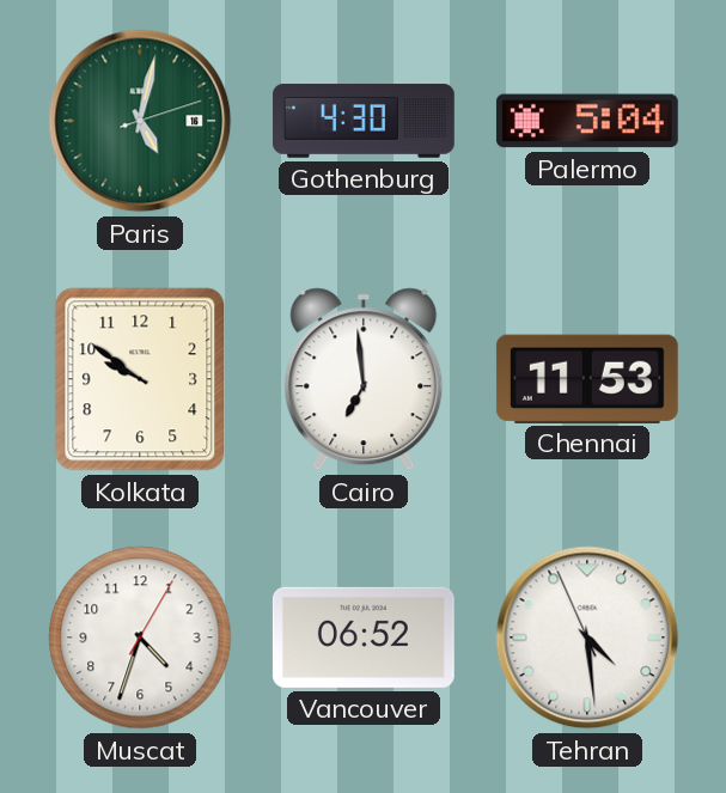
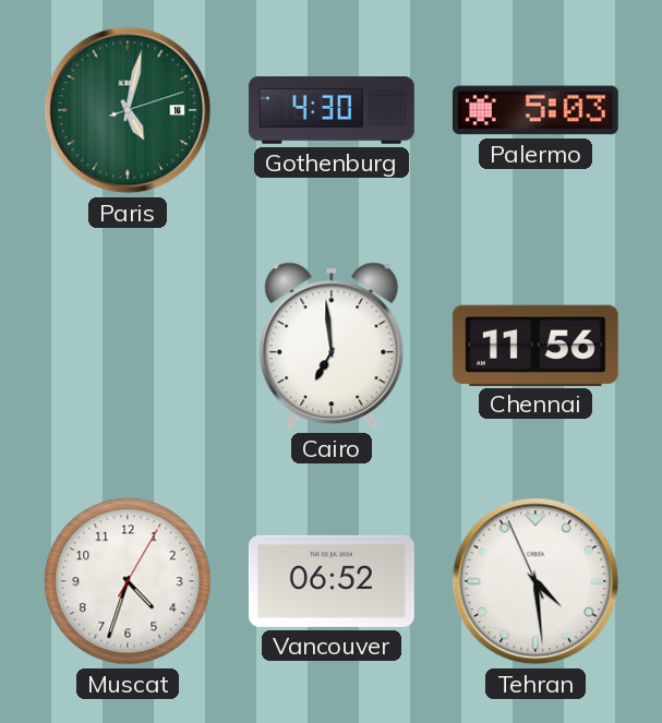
Palermo: 5:04 -> 5:03
Kolkata: 9:51 -> none
Chennai: 11:53 -> 11:56
